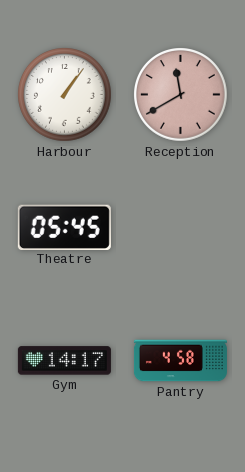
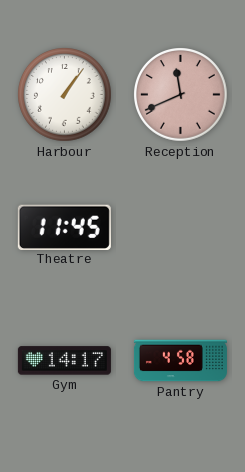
Reception: 11:40 -> 11:41
Theatre: 05:45 -> 11:45
